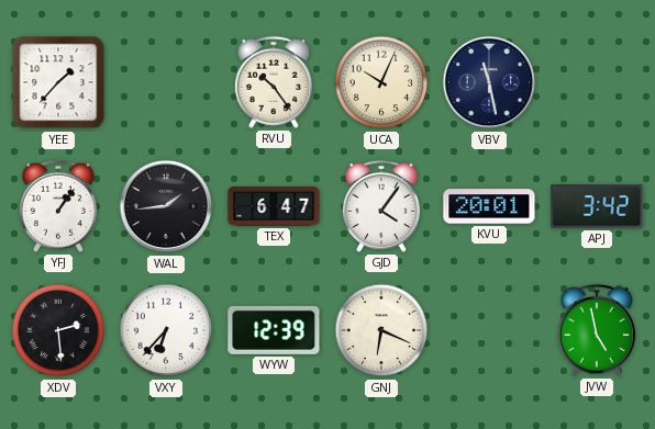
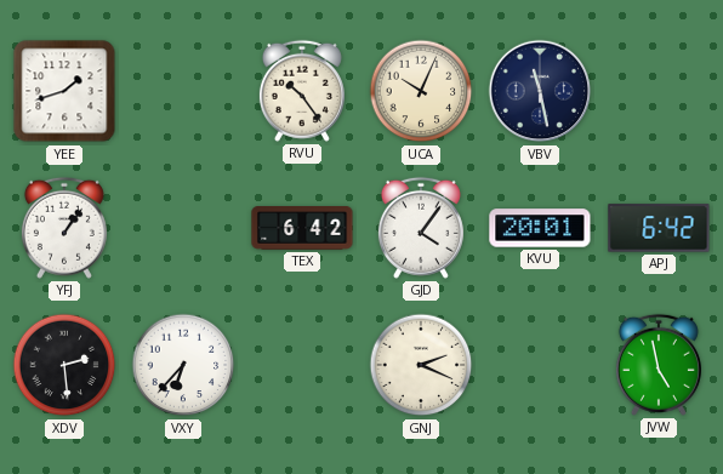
YEE: 1:37 -> 1:42
WAL: 1:44 -> none
TEX: 6:47 -> 6:42
APJ: 3:42 -> 6:42
WYW: 12:39 -> none
GNJ: 6:19 -> 2:19
